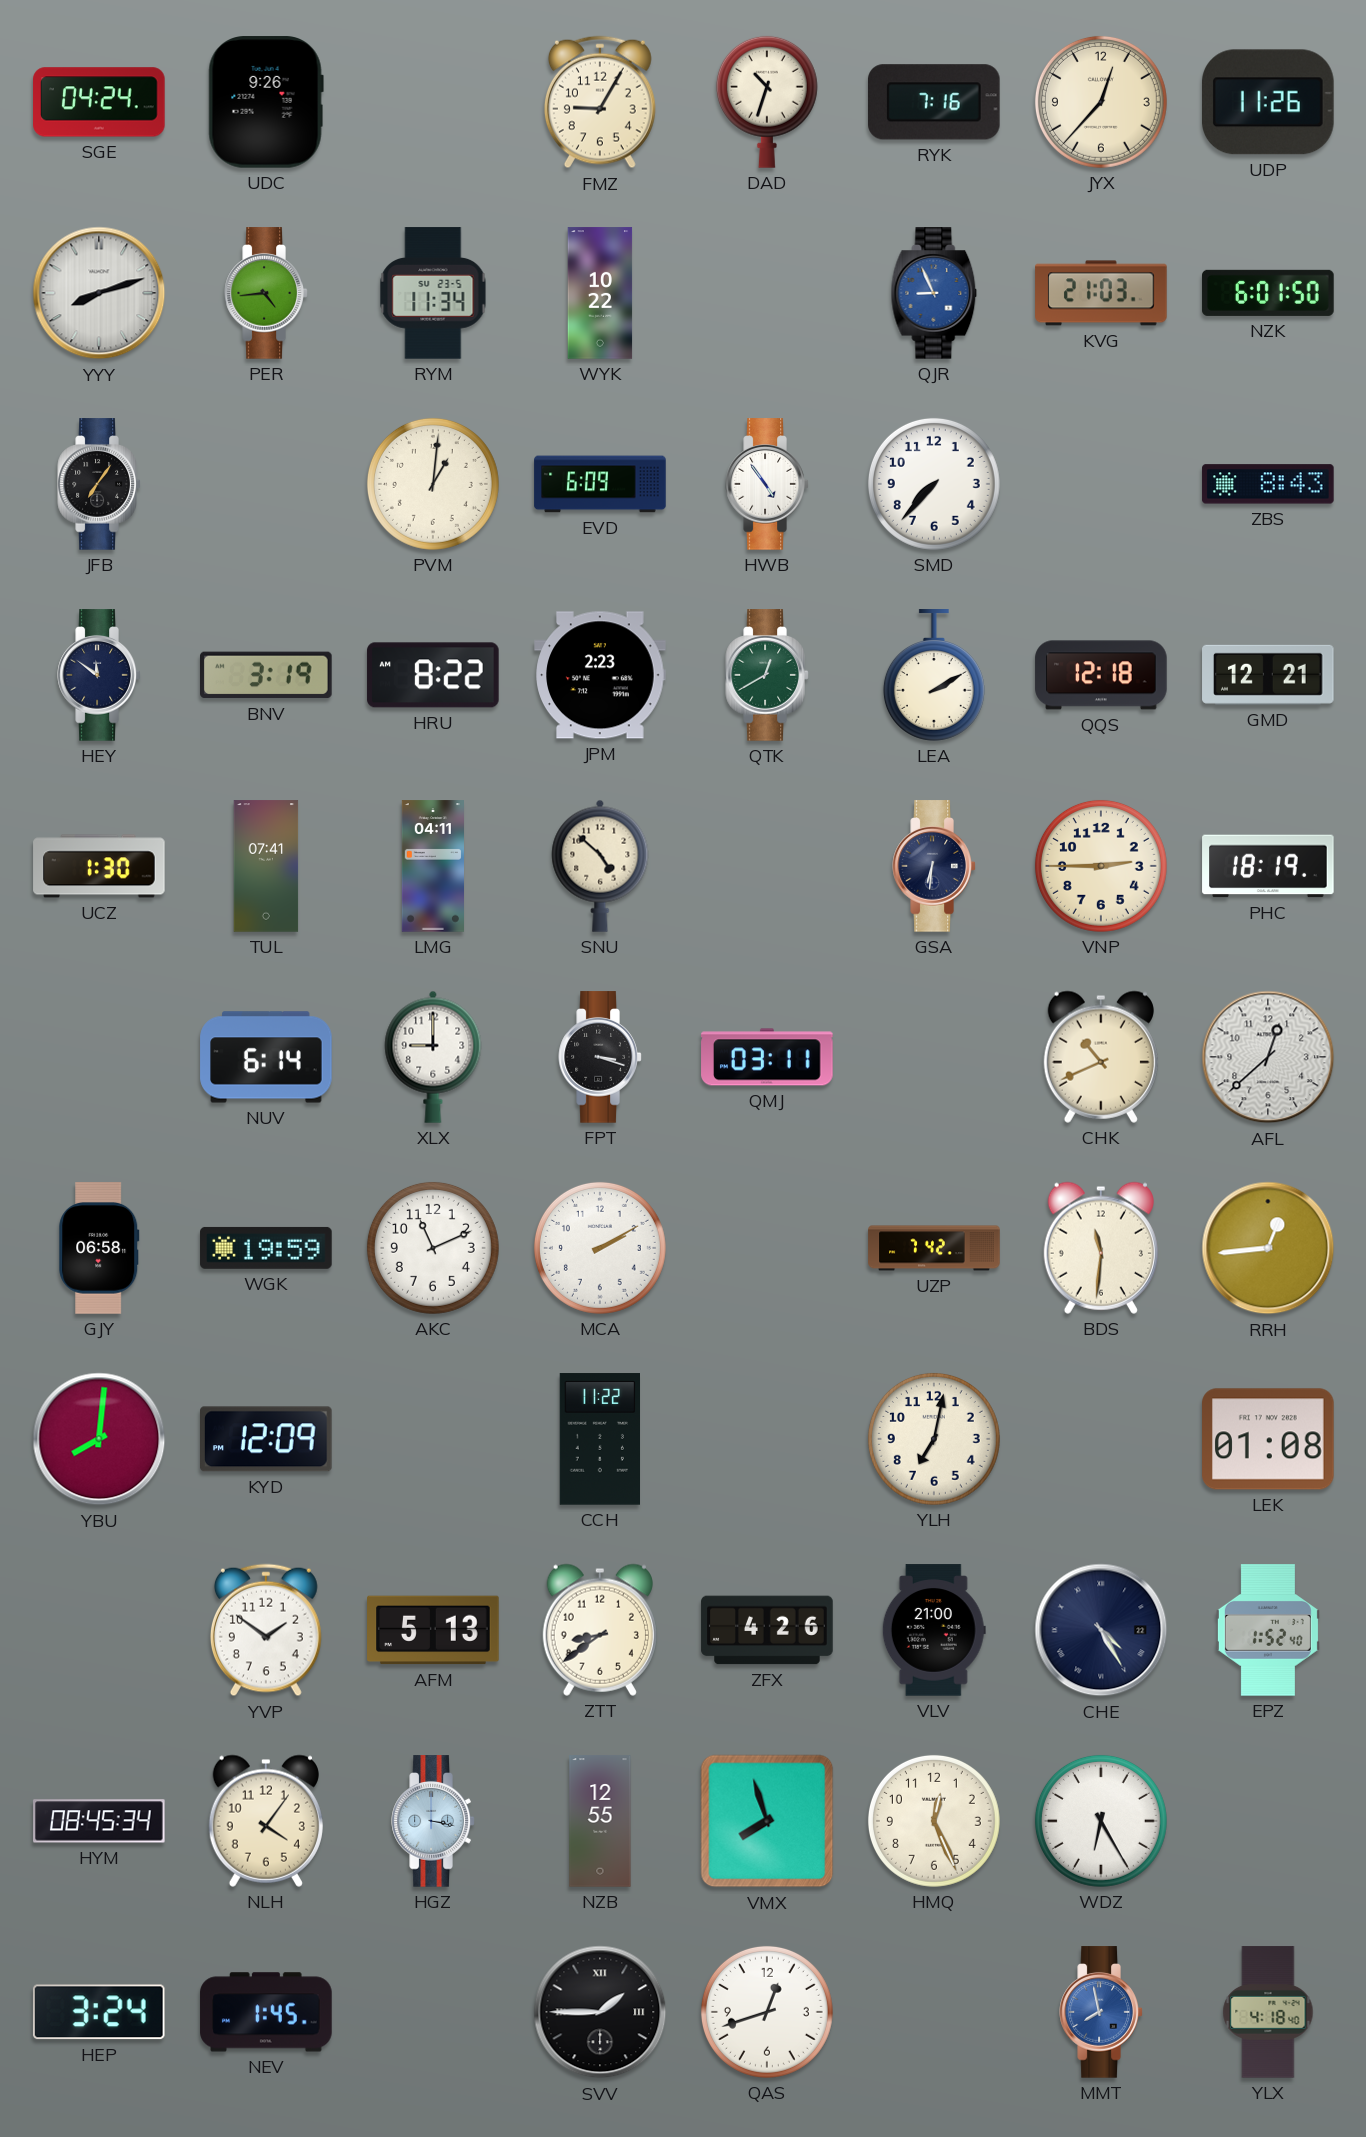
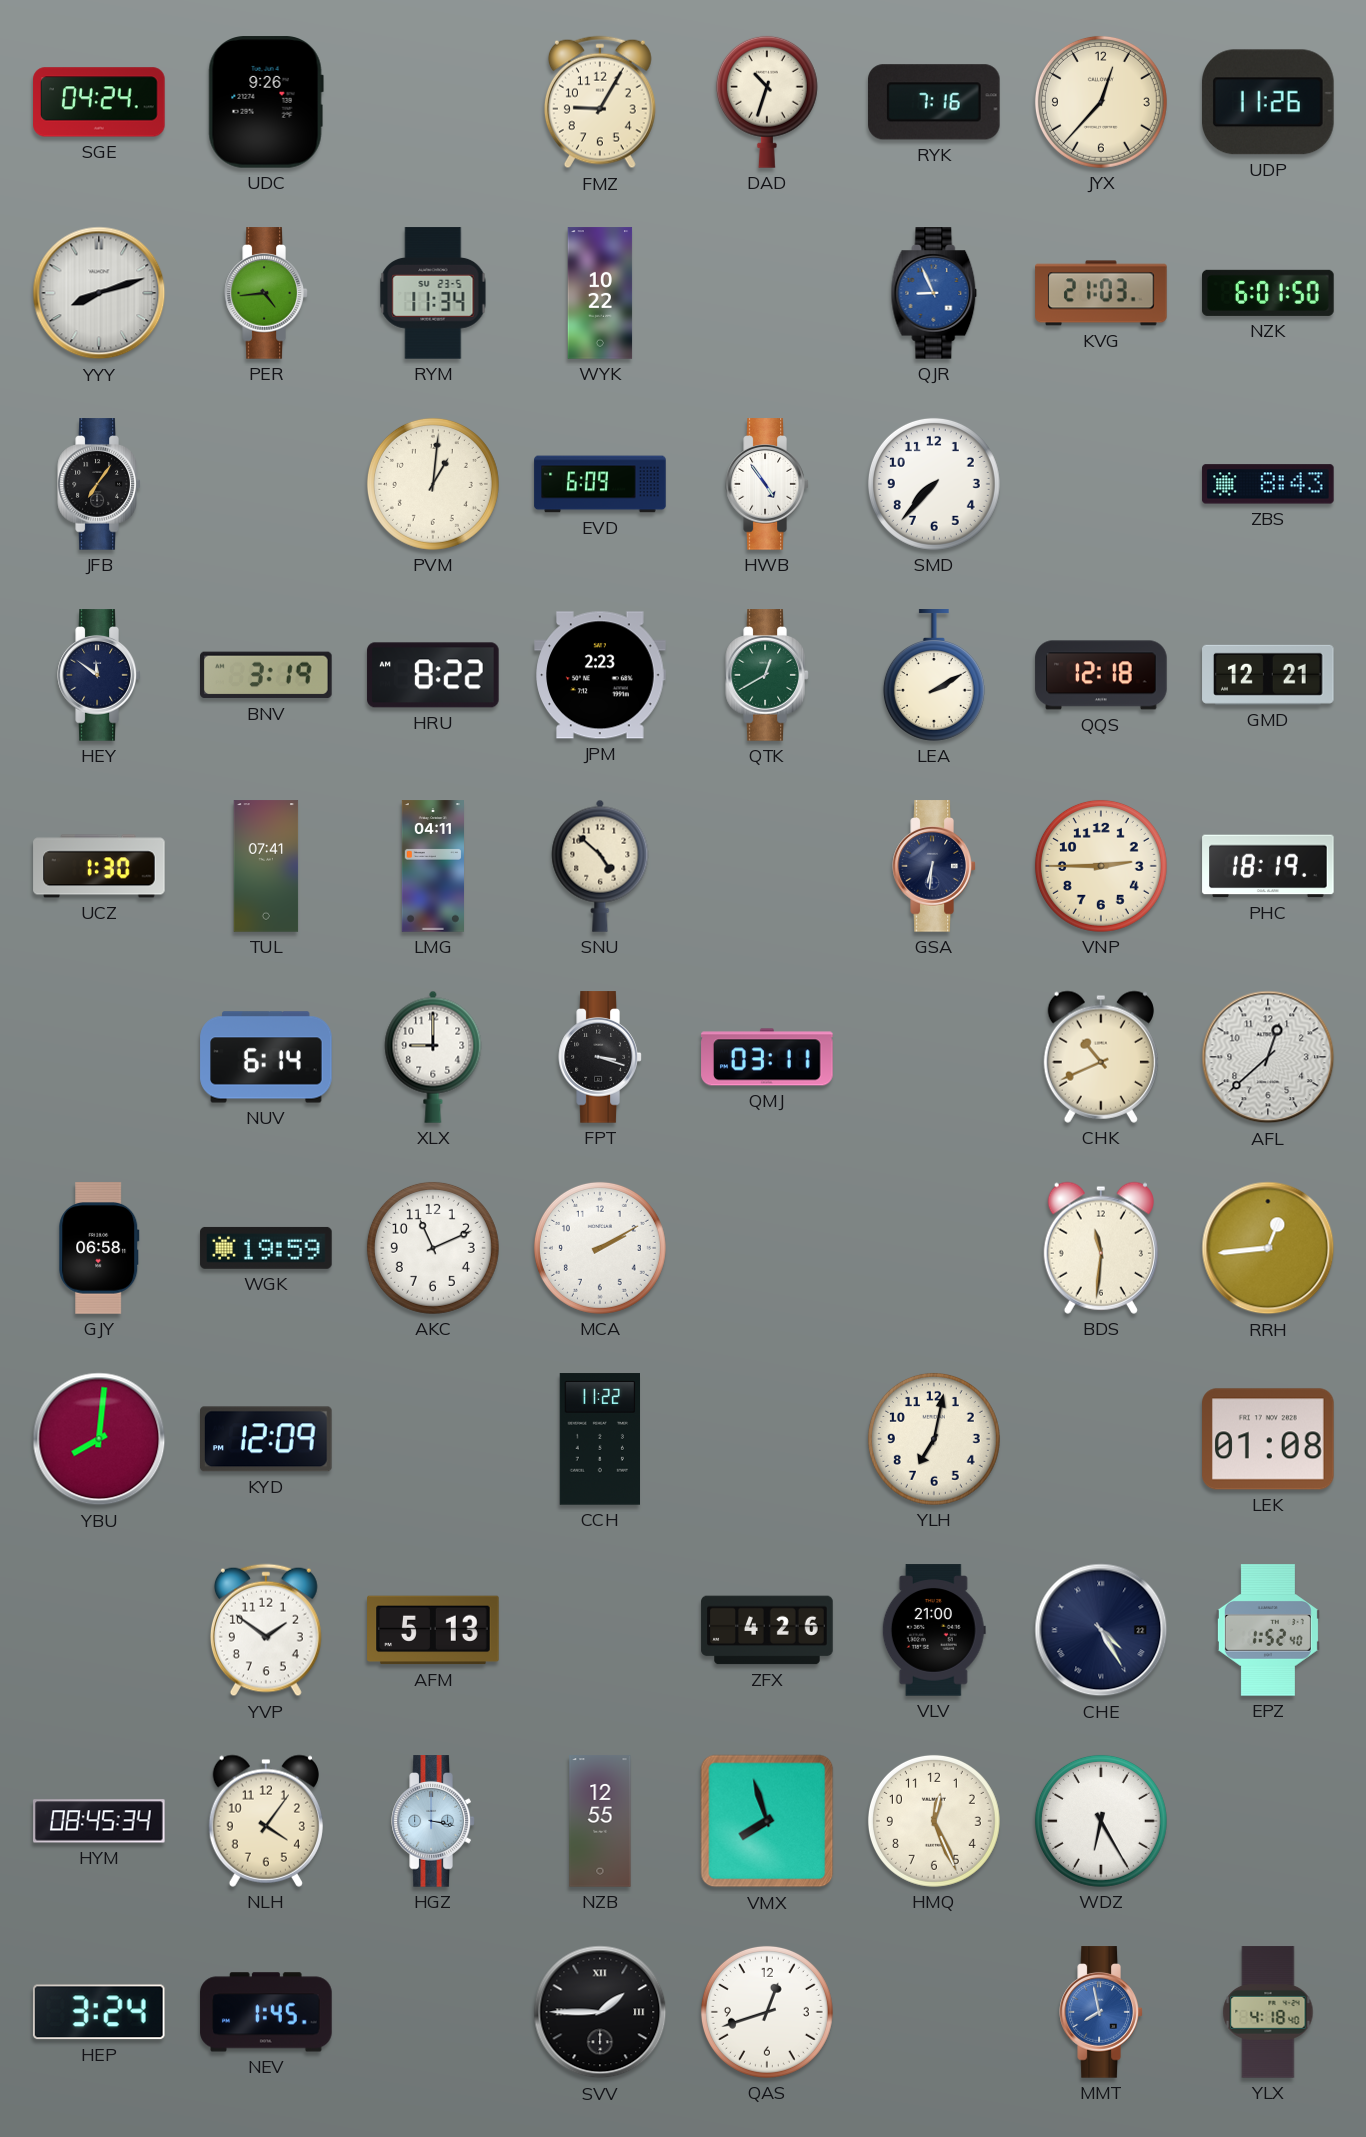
UZP: 7:42 -> none
ZTT: 8:39 -> none
